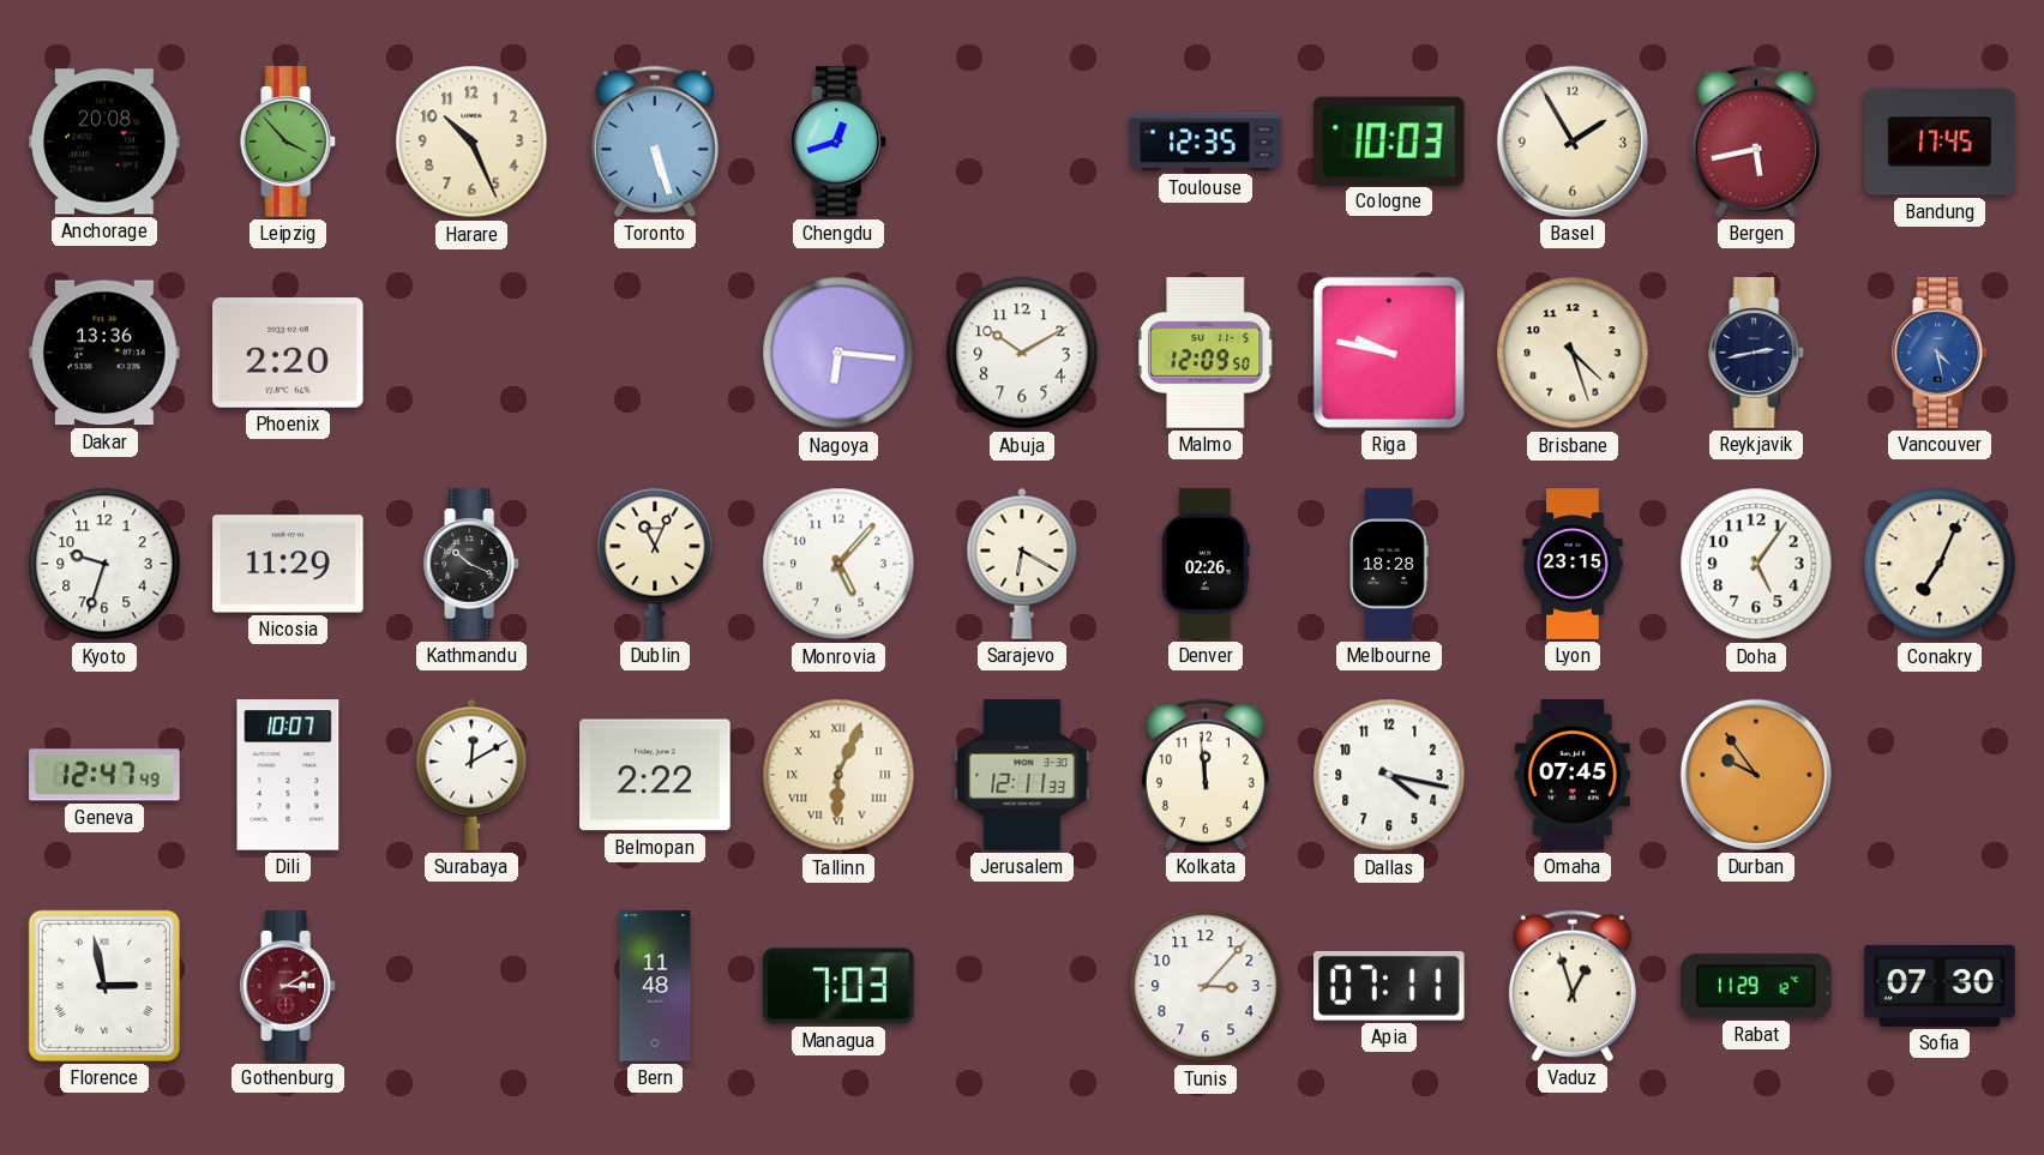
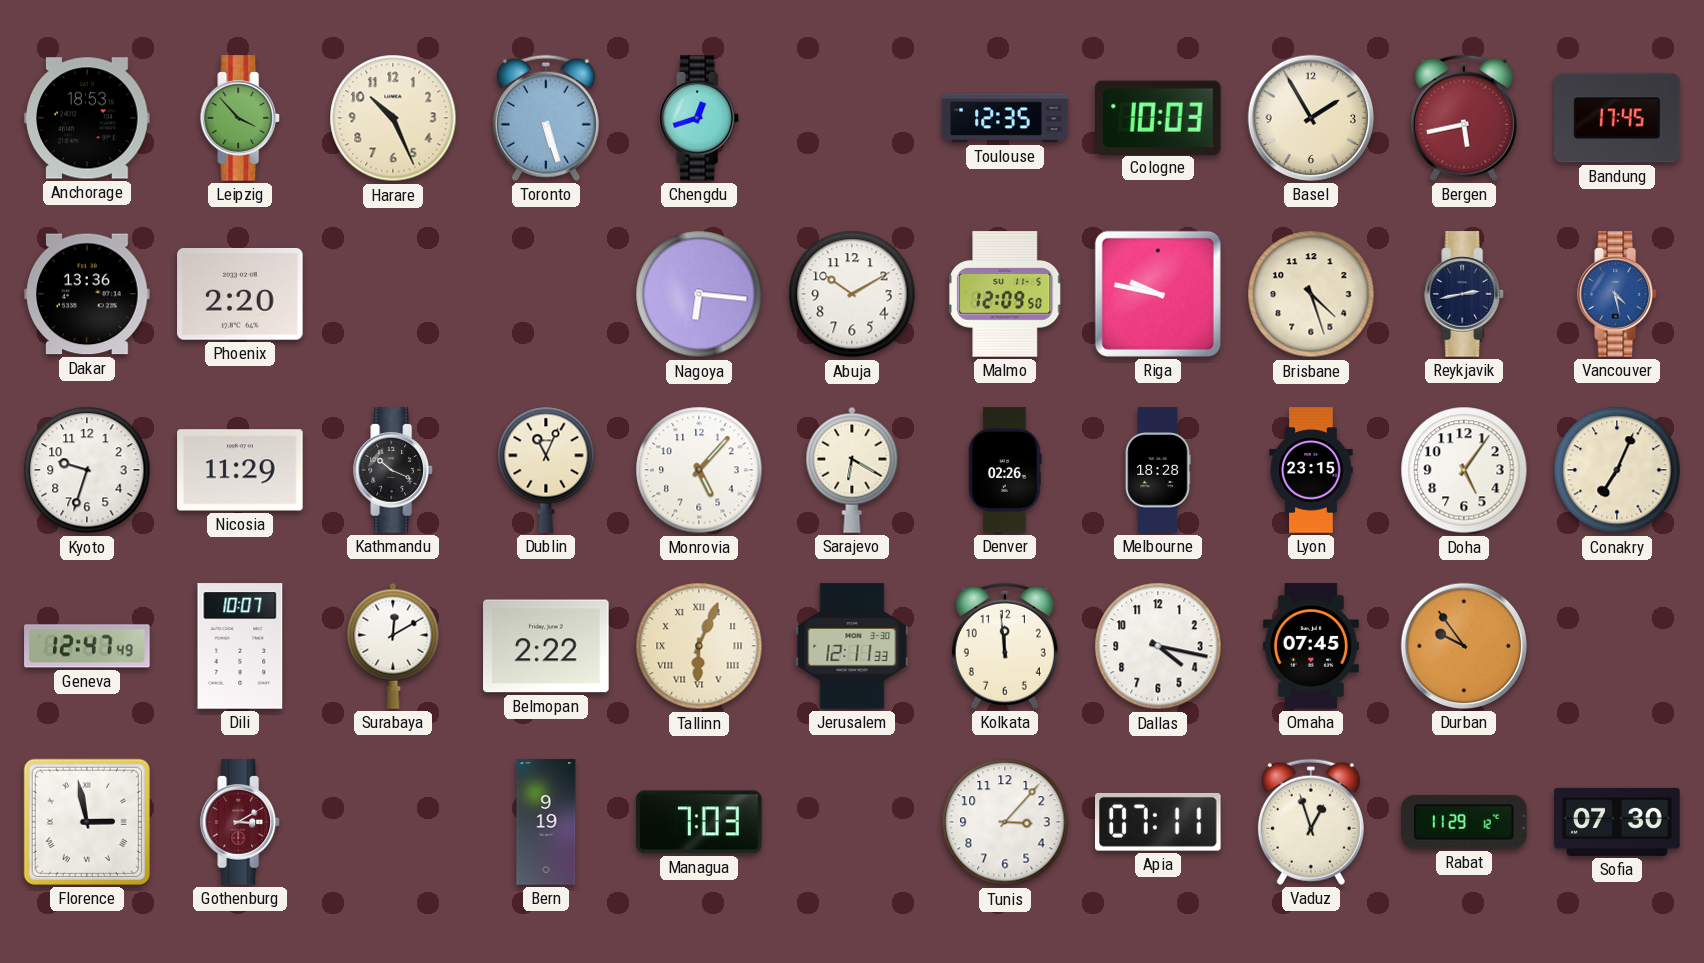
Anchorage: 20:08 -> 18:53
Bern: 11:48 -> 9:19
